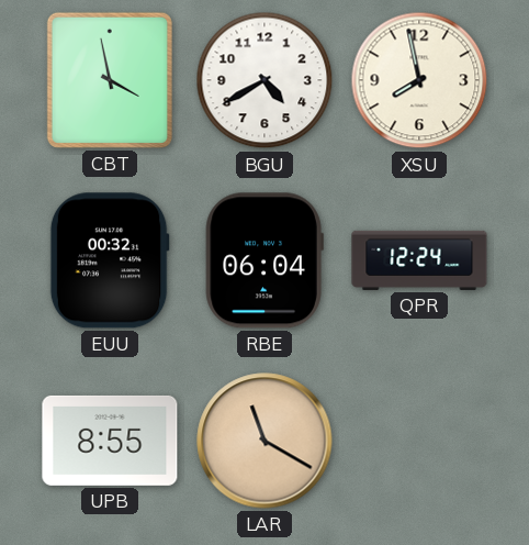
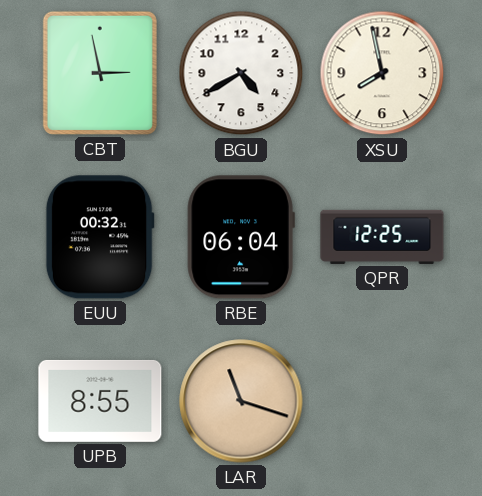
CBT: 3:58 -> 2:58
QPR: 12:24 -> 12:25
LAR: 11:20 -> 11:18
